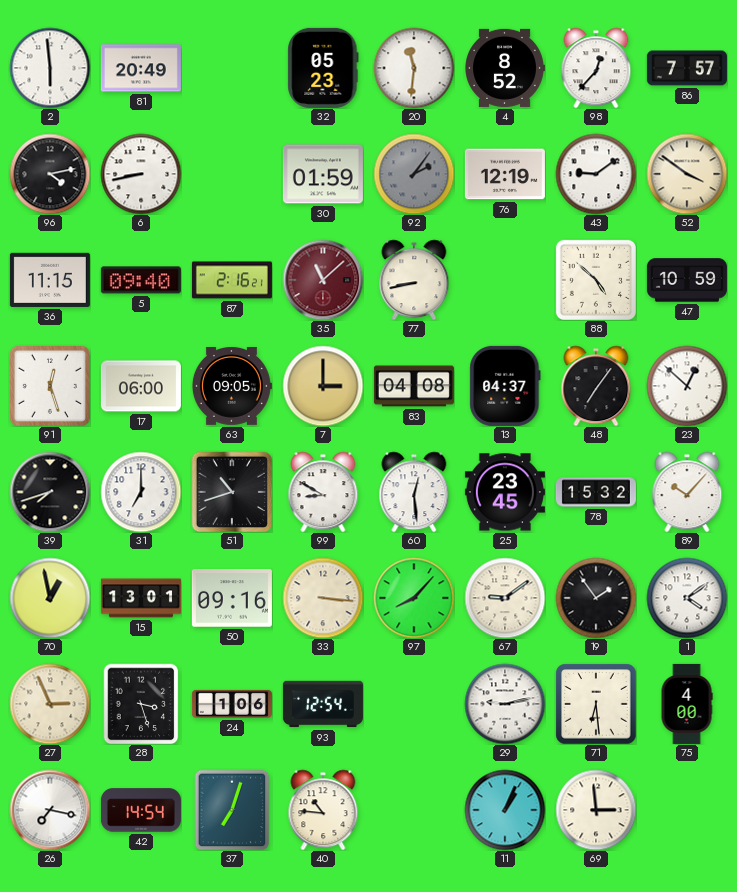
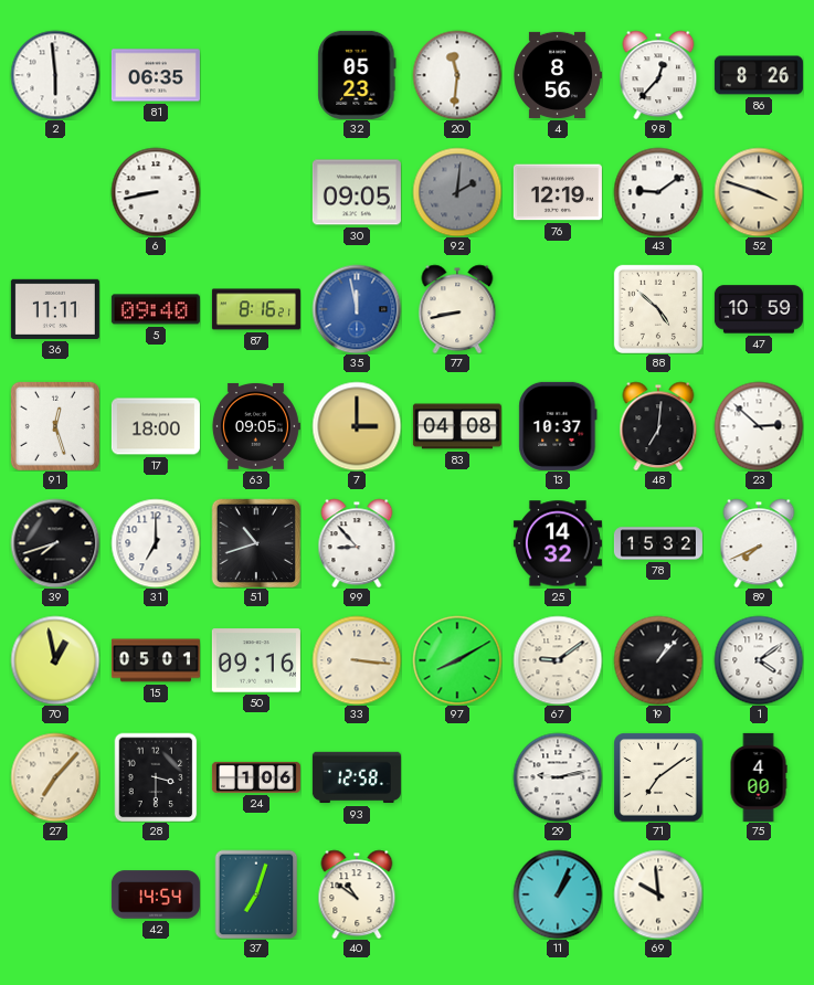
81: 20:49 -> 06:35
4: 8:52 -> 8:56
86: 7:57 -> 8:26
96: 4:13 -> none
30: 01:59 -> 09:05
92: 2:06 -> 2:01
52: 3:51 -> 3:48
36: 11:15 -> 11:11
87: 2:16 -> 8:16
35: 11:08 -> 11:58
35 dial: burgundy -> blue
17: 06:00 -> 18:00
13: 04:37 -> 10:37
48: 7:06 -> 7:01
23: 12:52 -> 2:52
99: 8:50 -> 8:53
60: 12:29 -> none
25: 23:45 -> 14:32
89: 10:07 -> 7:41
15: 13:01 -> 05:01
97: 8:07 -> 8:10
19: 1:54 -> 1:07
27: 2:56 -> 7:07
28: 3:27 -> 3:30
93: 12:54 -> 12:58
71: 6:29 -> 7:09
26: 7:17 -> none
40: 10:46 -> 10:51
69: 2:59 -> 9:59
